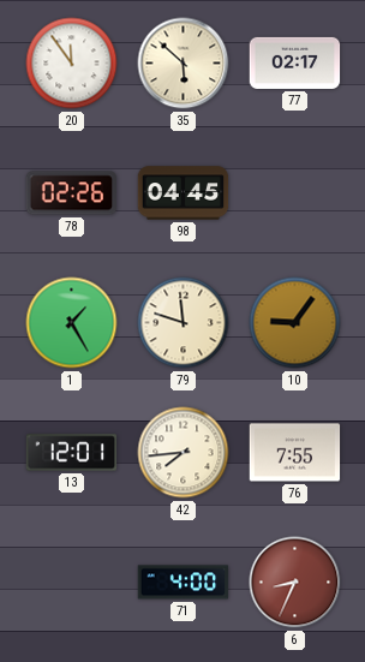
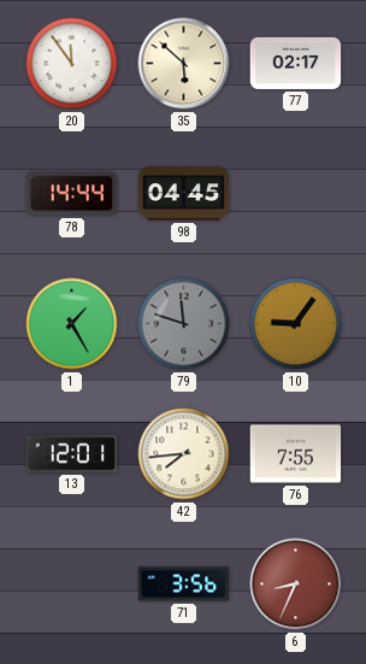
78: 02:26 -> 14:44
79 dial: cream -> grey
71: 4:00 -> 3:56
